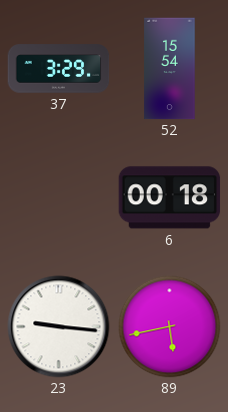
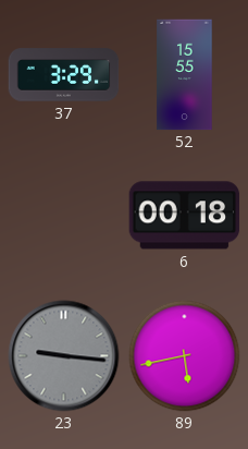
52: 15:54 -> 15:55
23 dial: white -> grey
